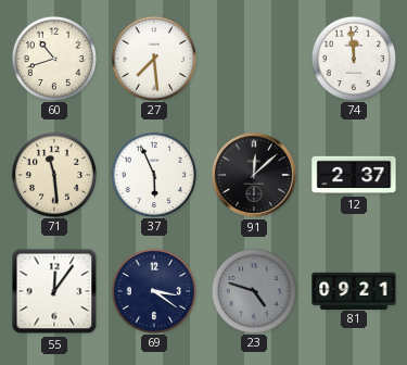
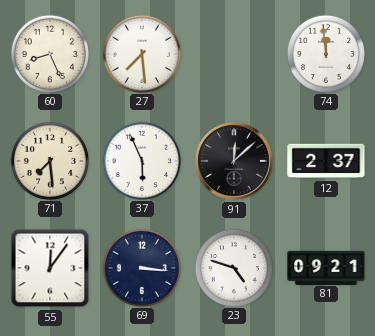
60: 10:42 -> 8:26
71: 11:29 -> 7:29
69: 3:21 -> 3:16
23 dial: grey -> white
